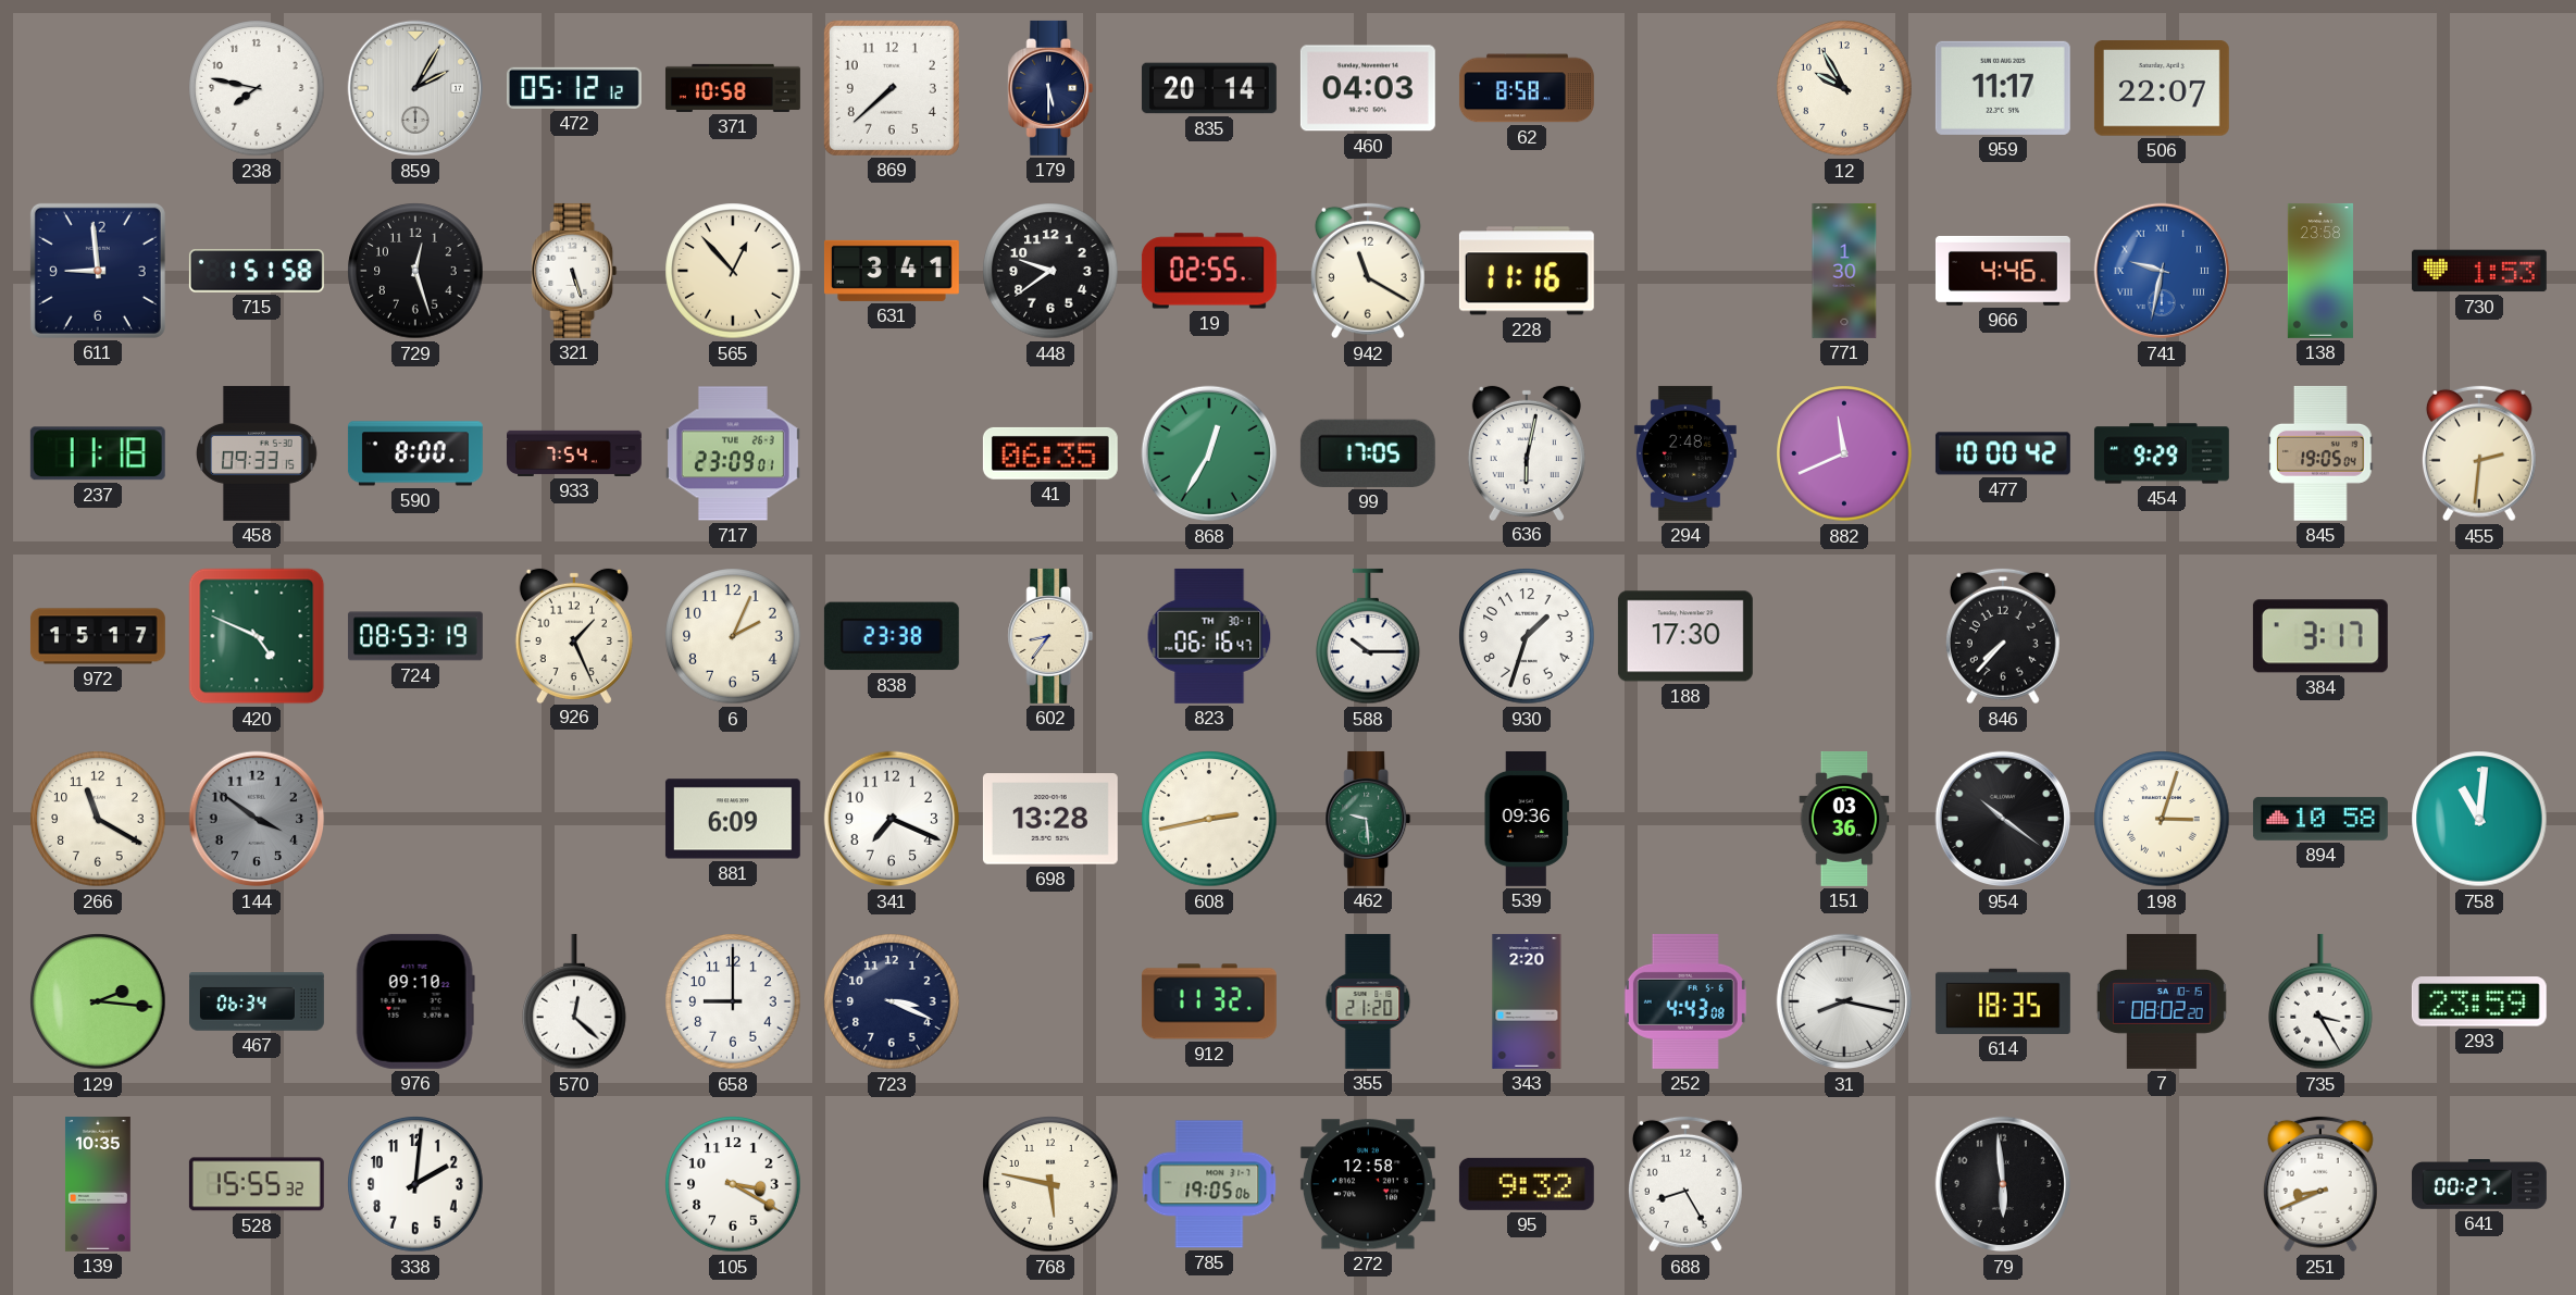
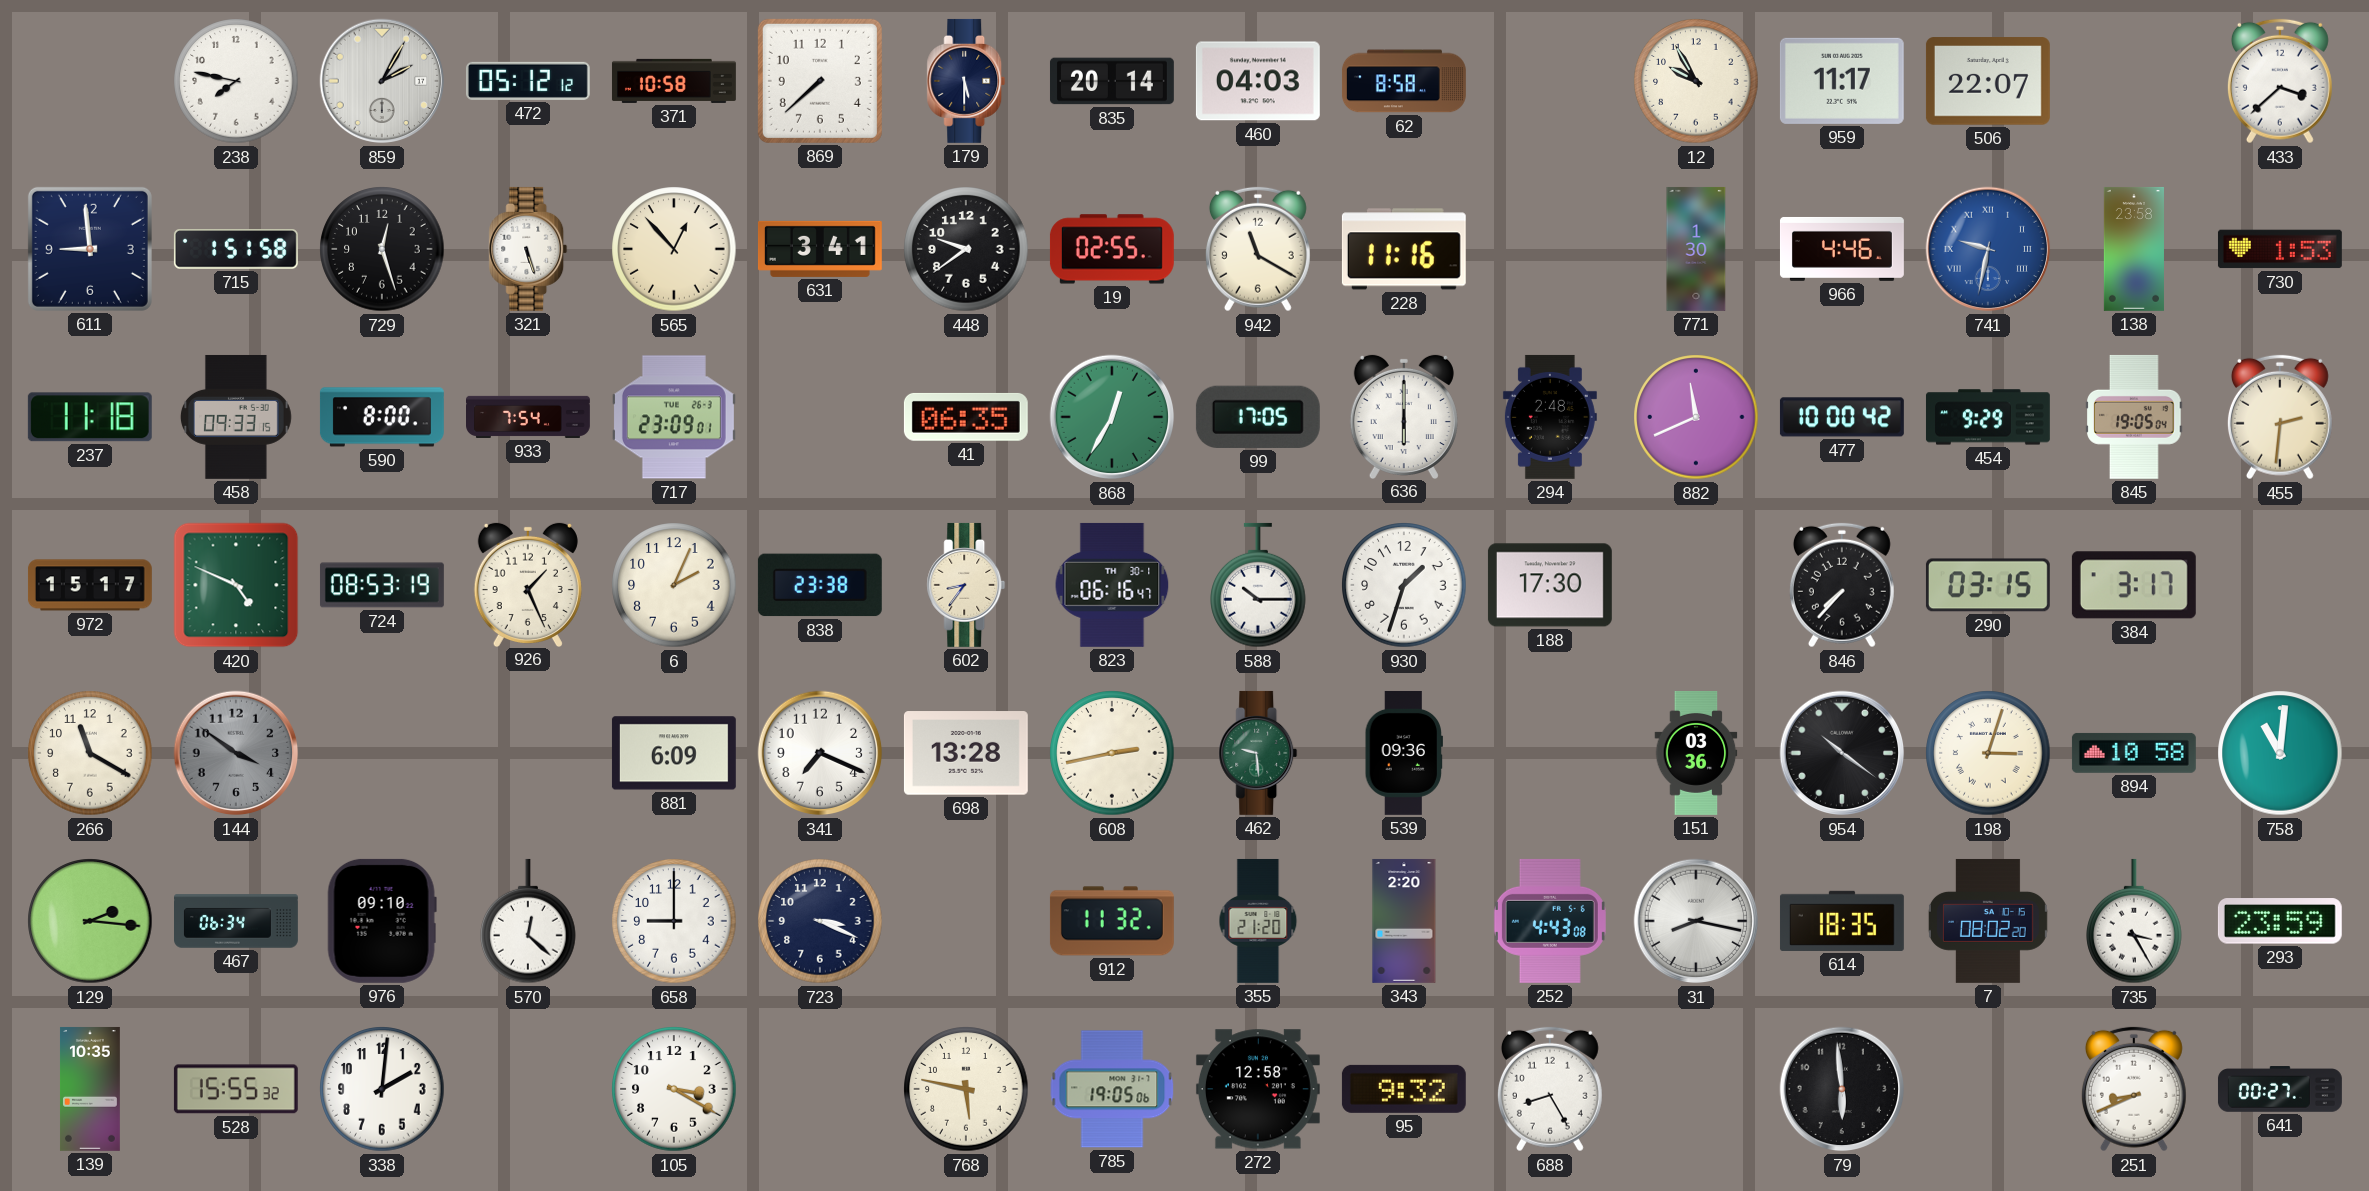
433: none -> 3:38
636: 6:02 -> 6:00
290: none -> 03:15
